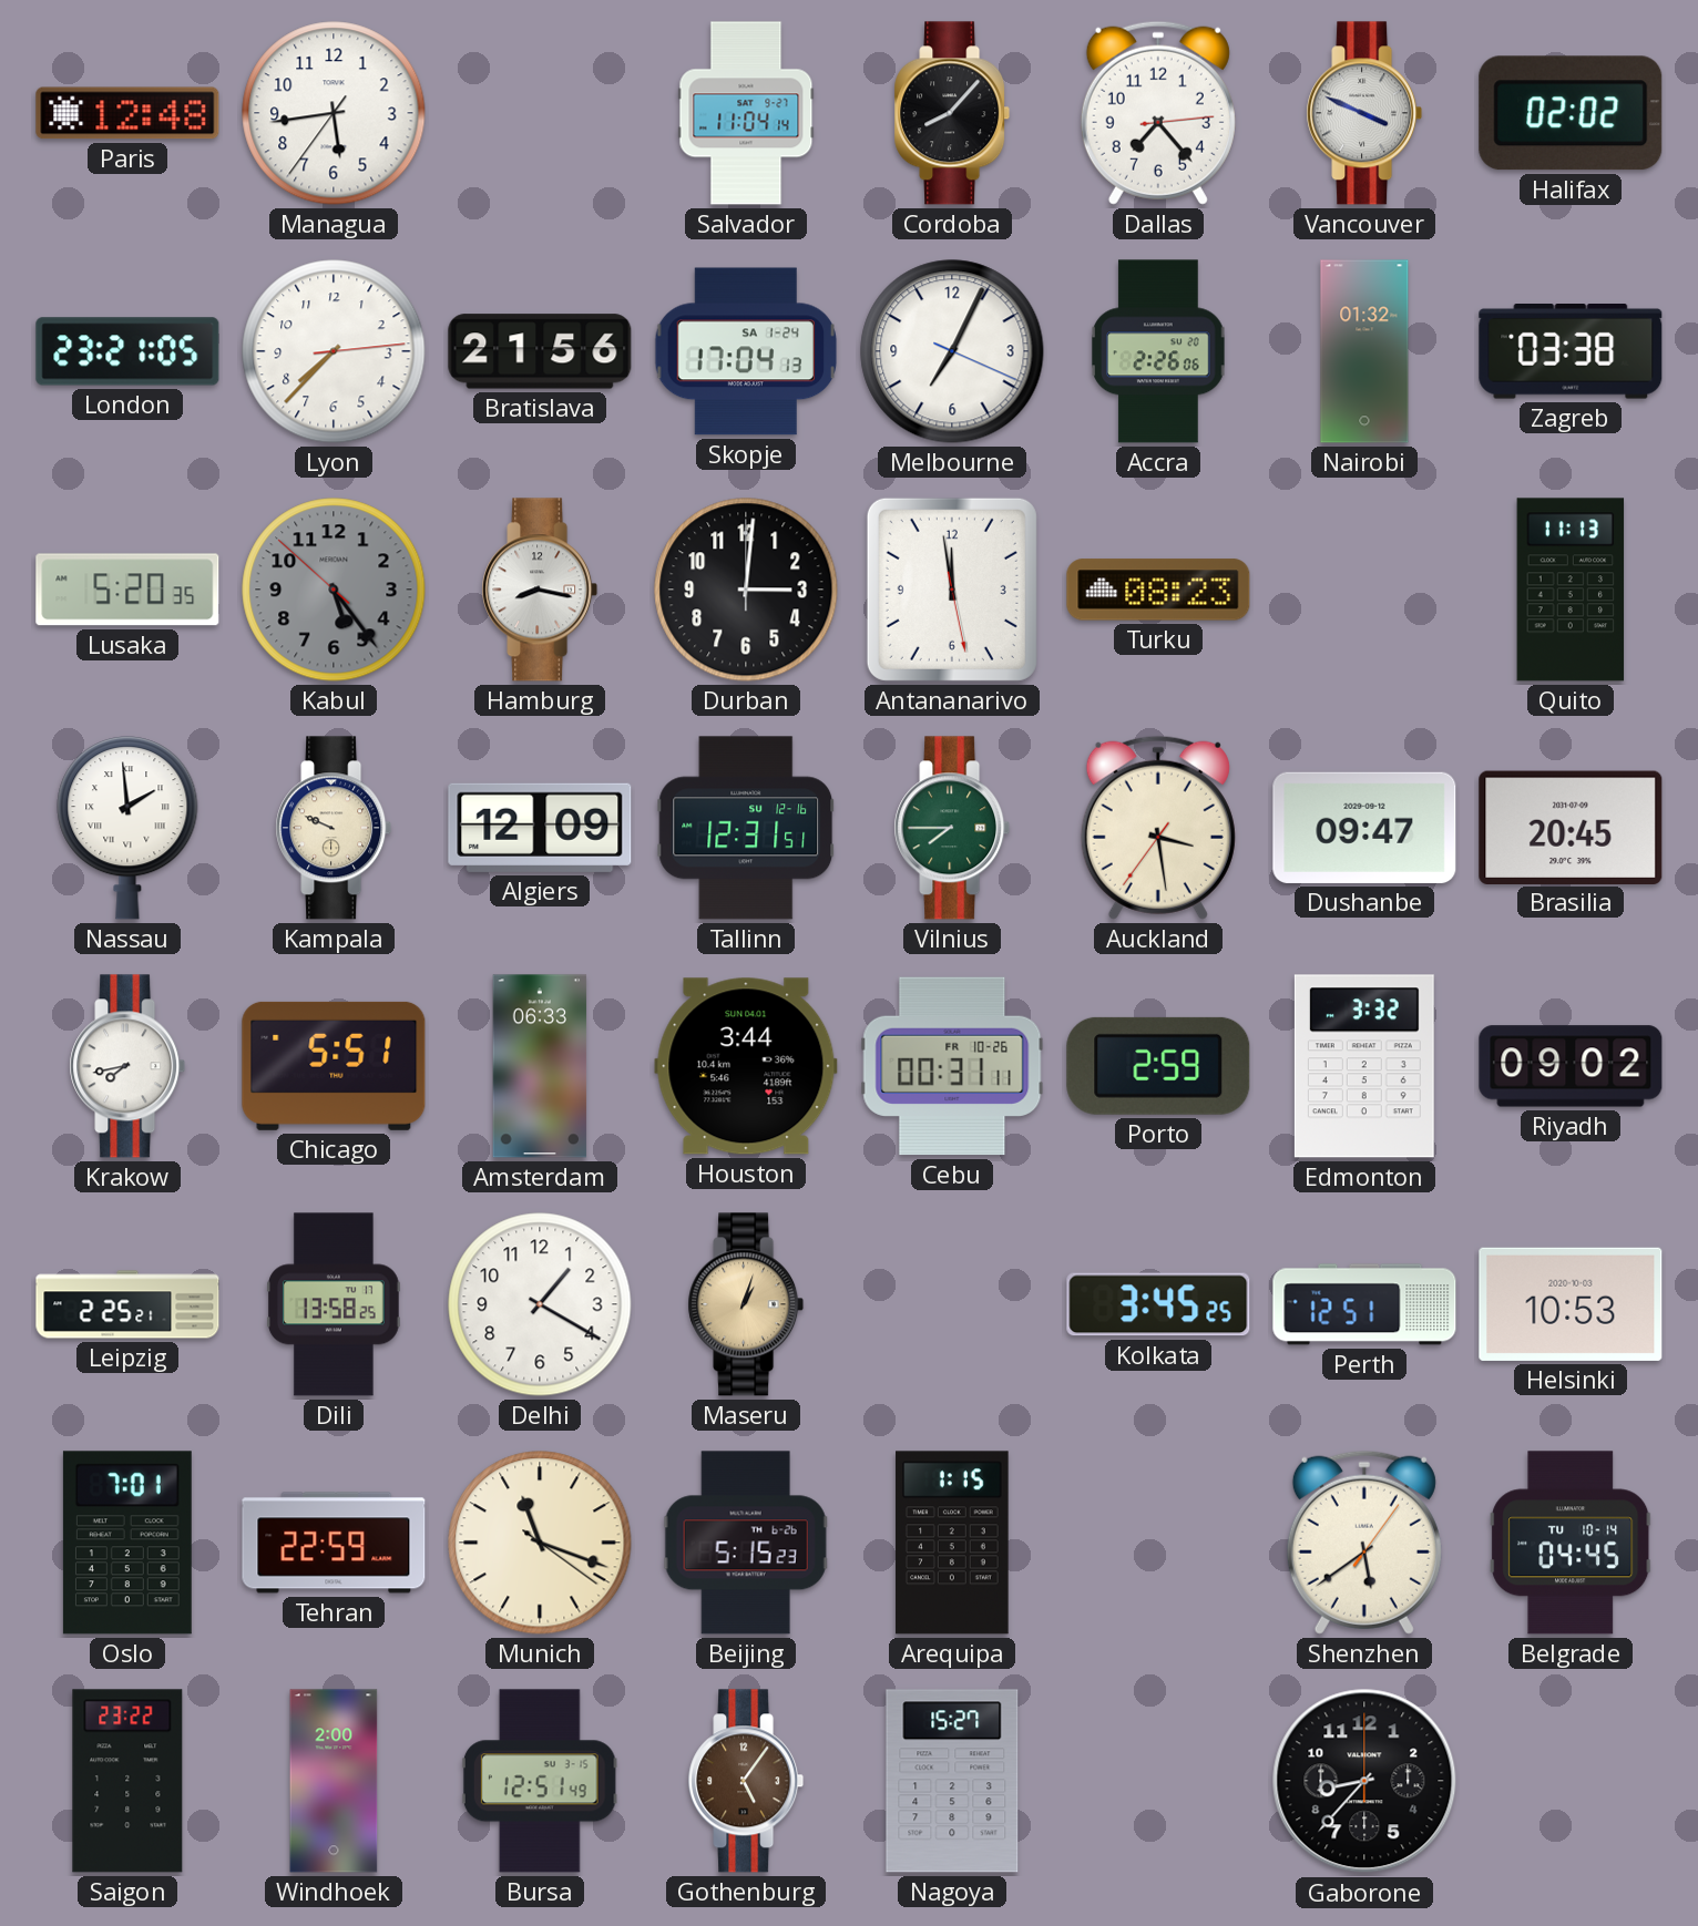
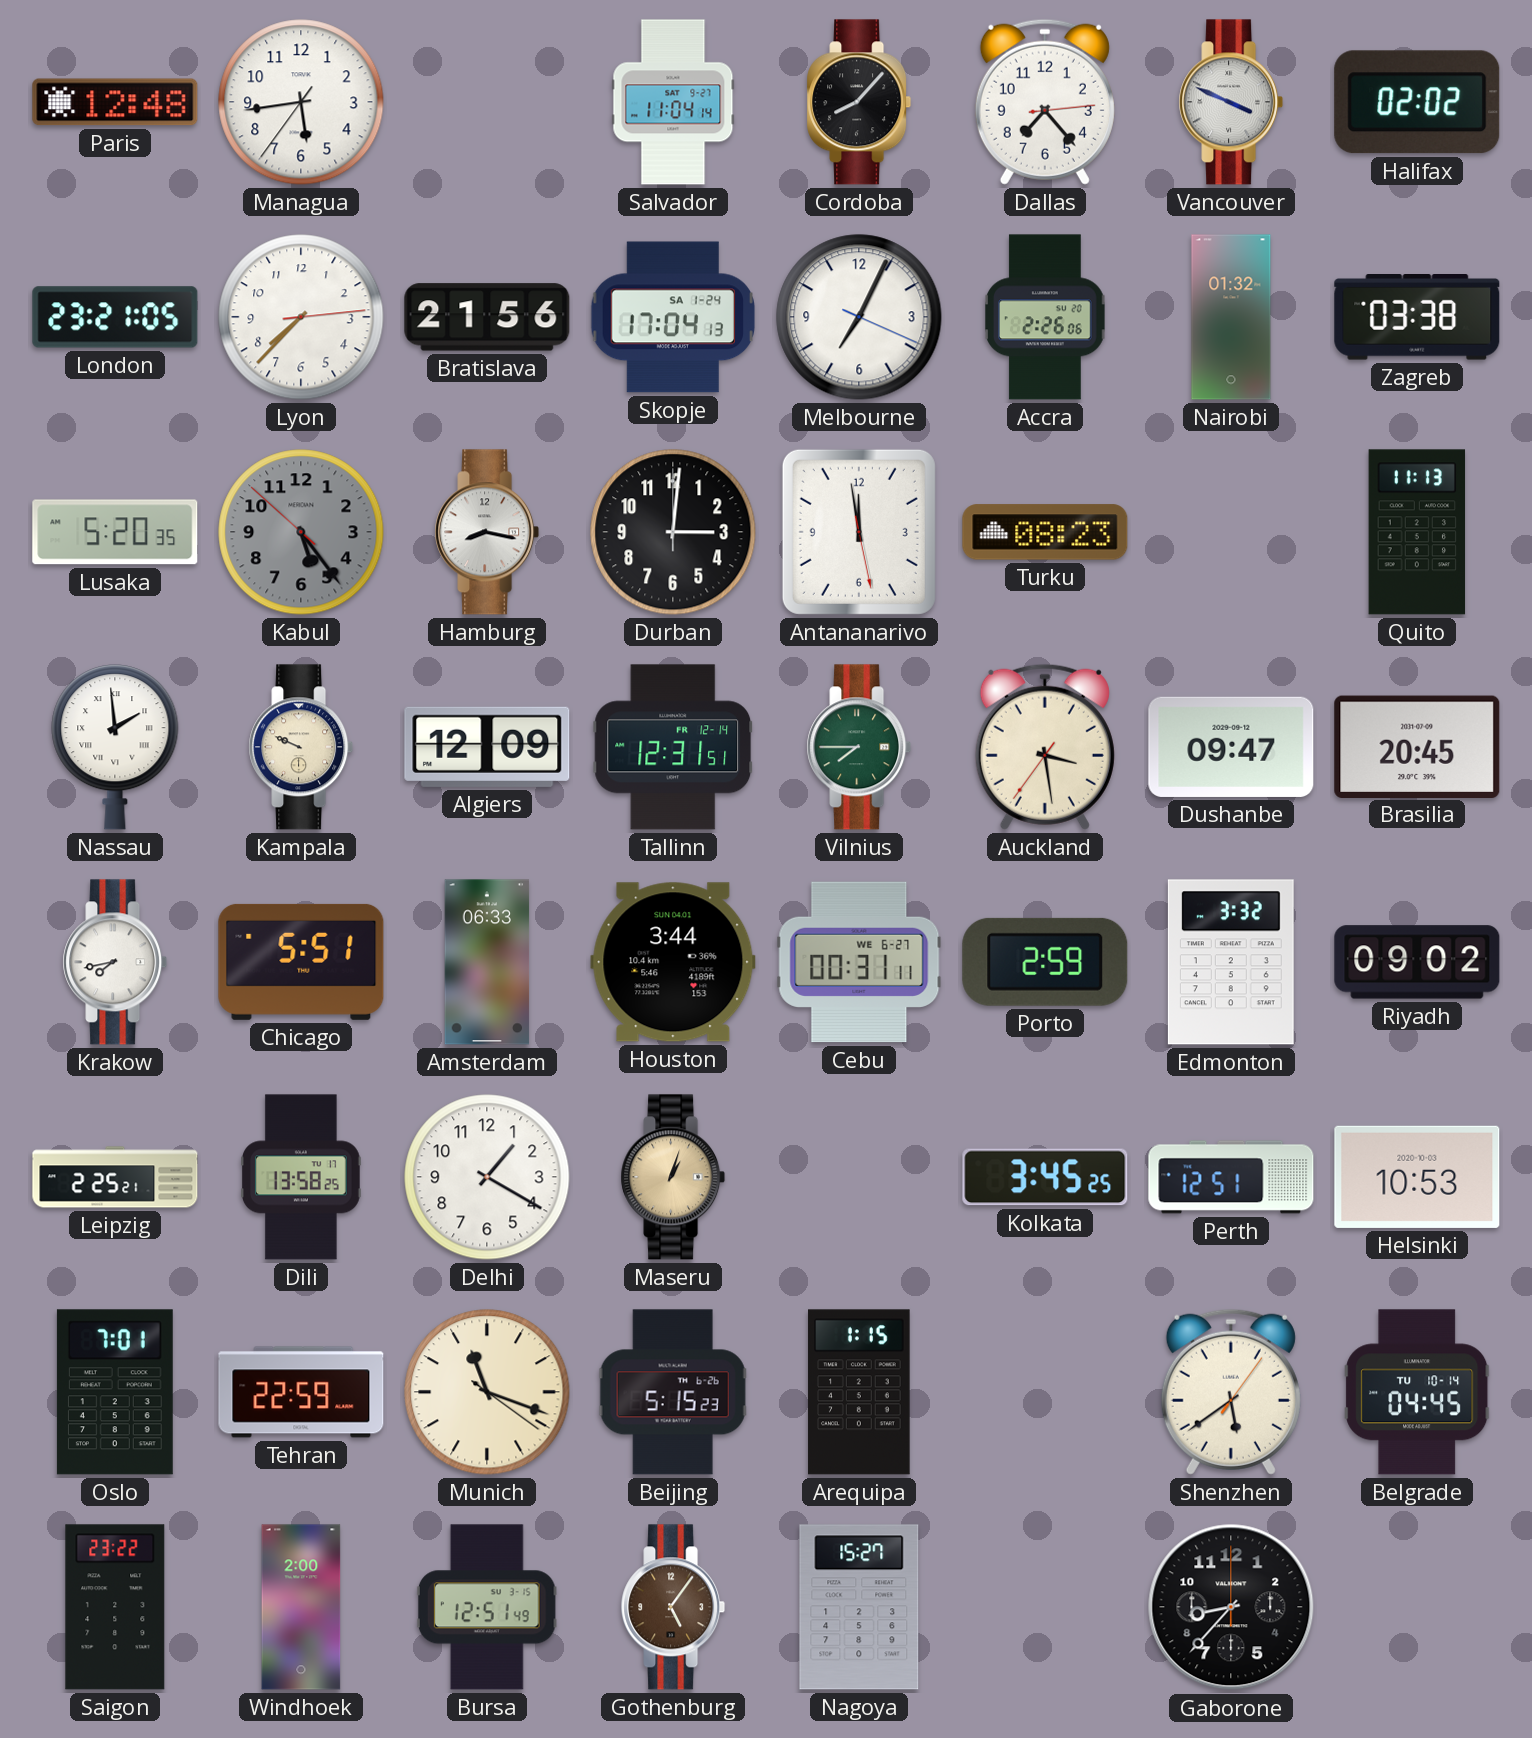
Tallinn date: SU 12-16 -> FR 12-14
Cebu date: FR 10-26 -> WE 6-27
